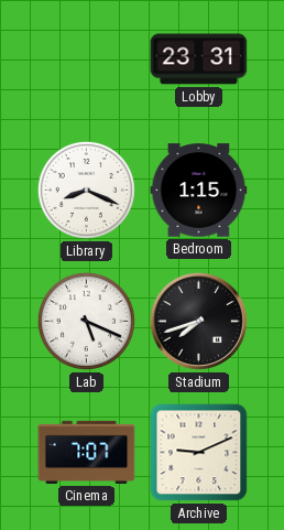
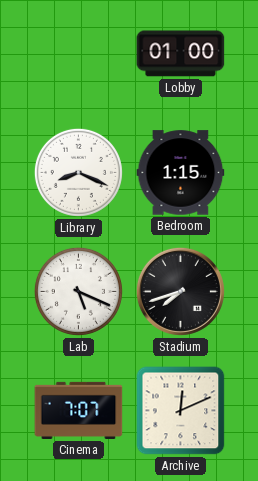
Lobby: 23:31 -> 01:00
Archive: 9:11 -> 12:11
